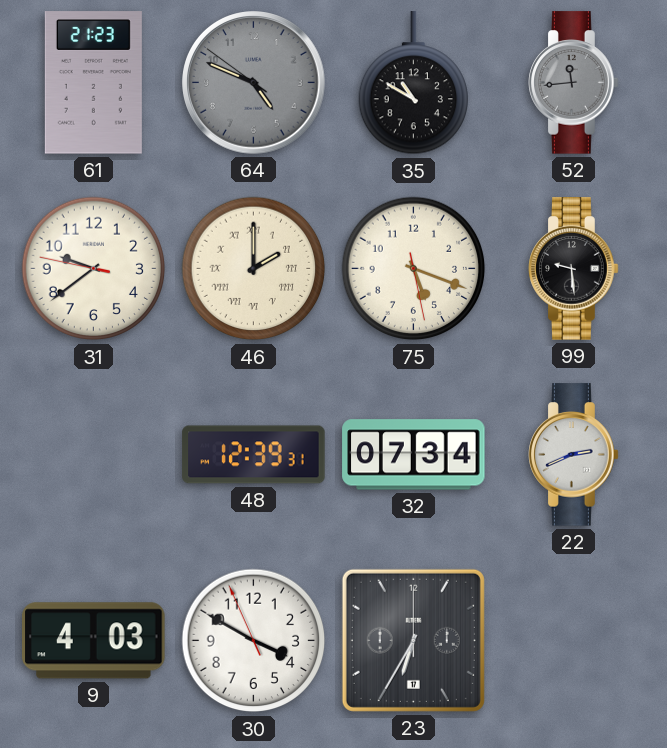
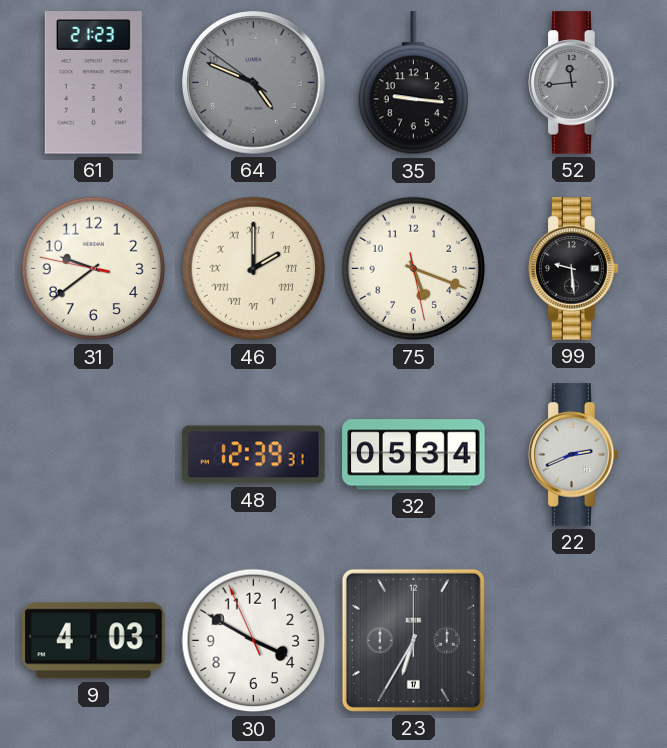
35: 10:50 -> 9:16
32: 07:34 -> 05:34
